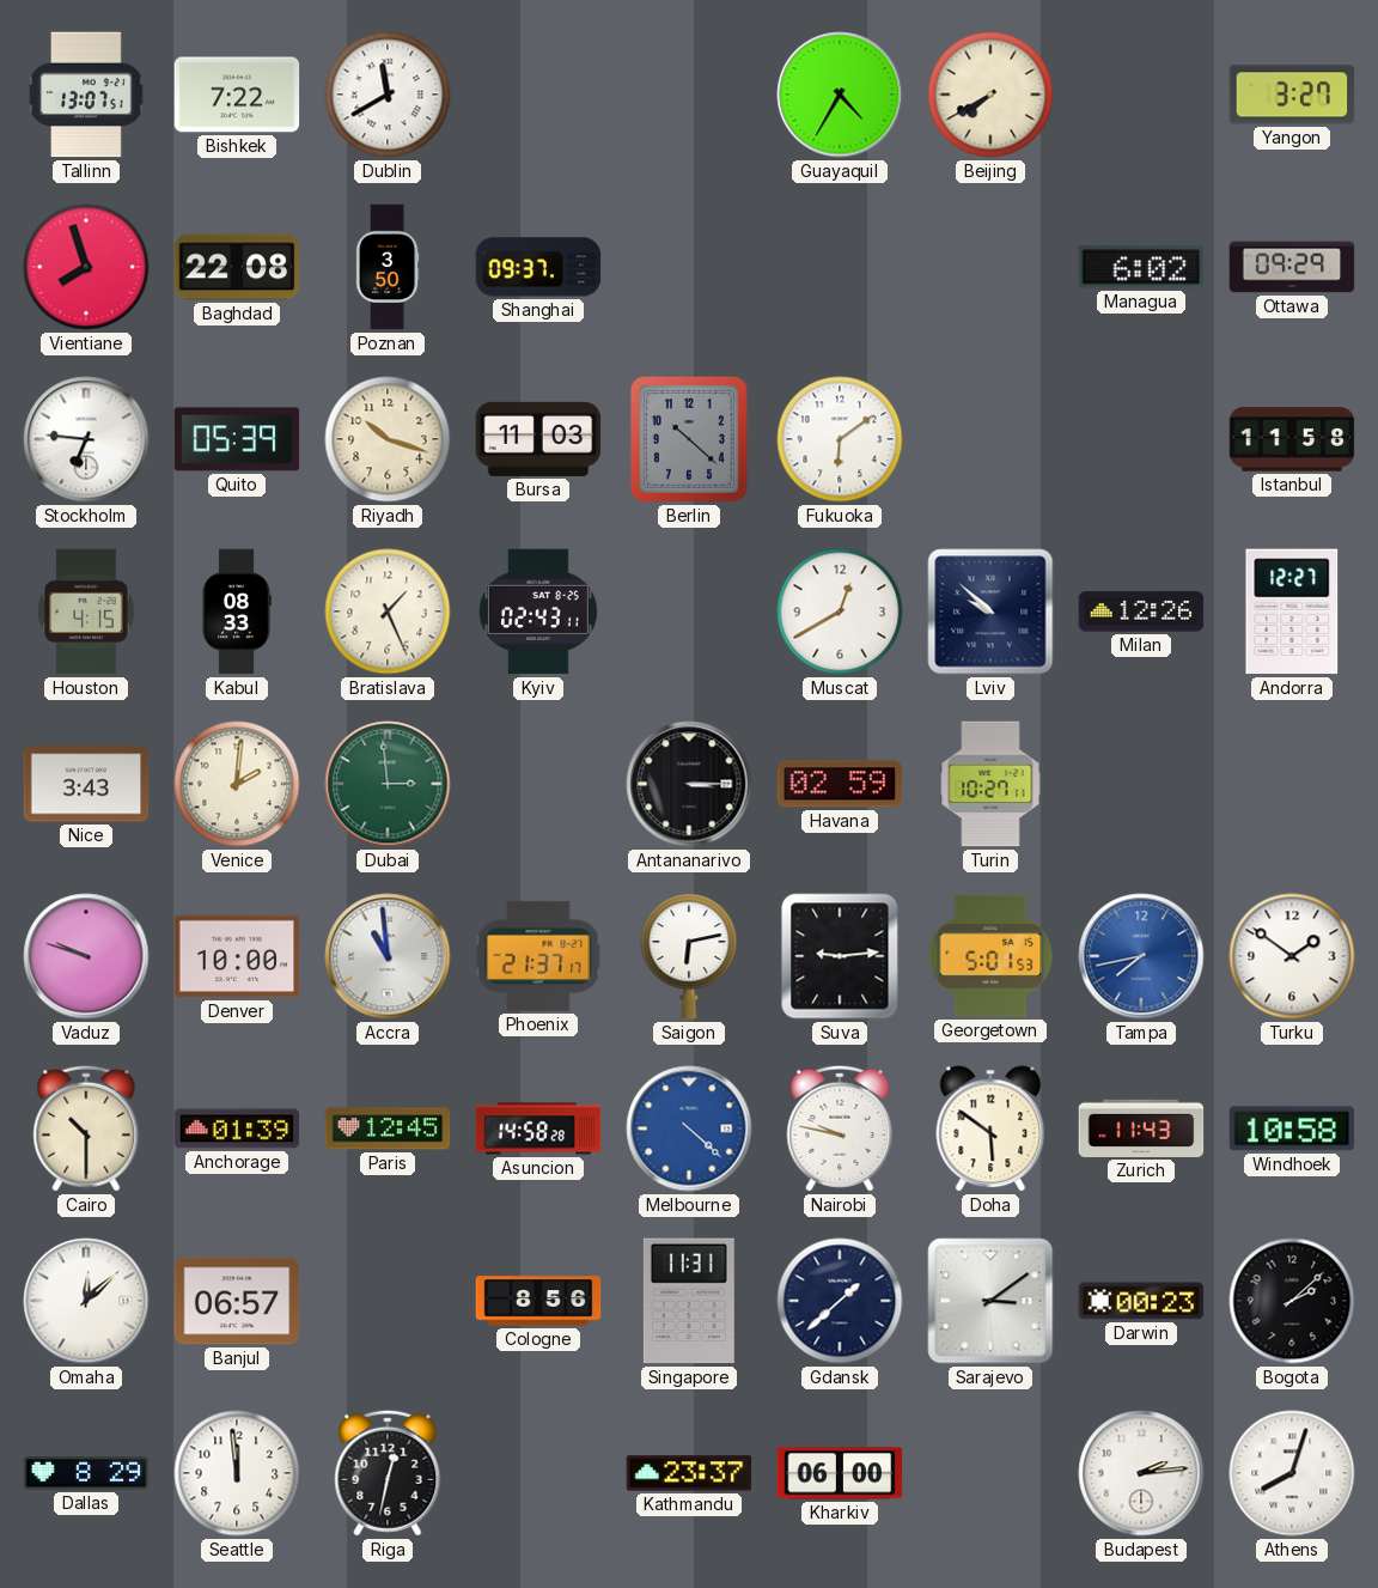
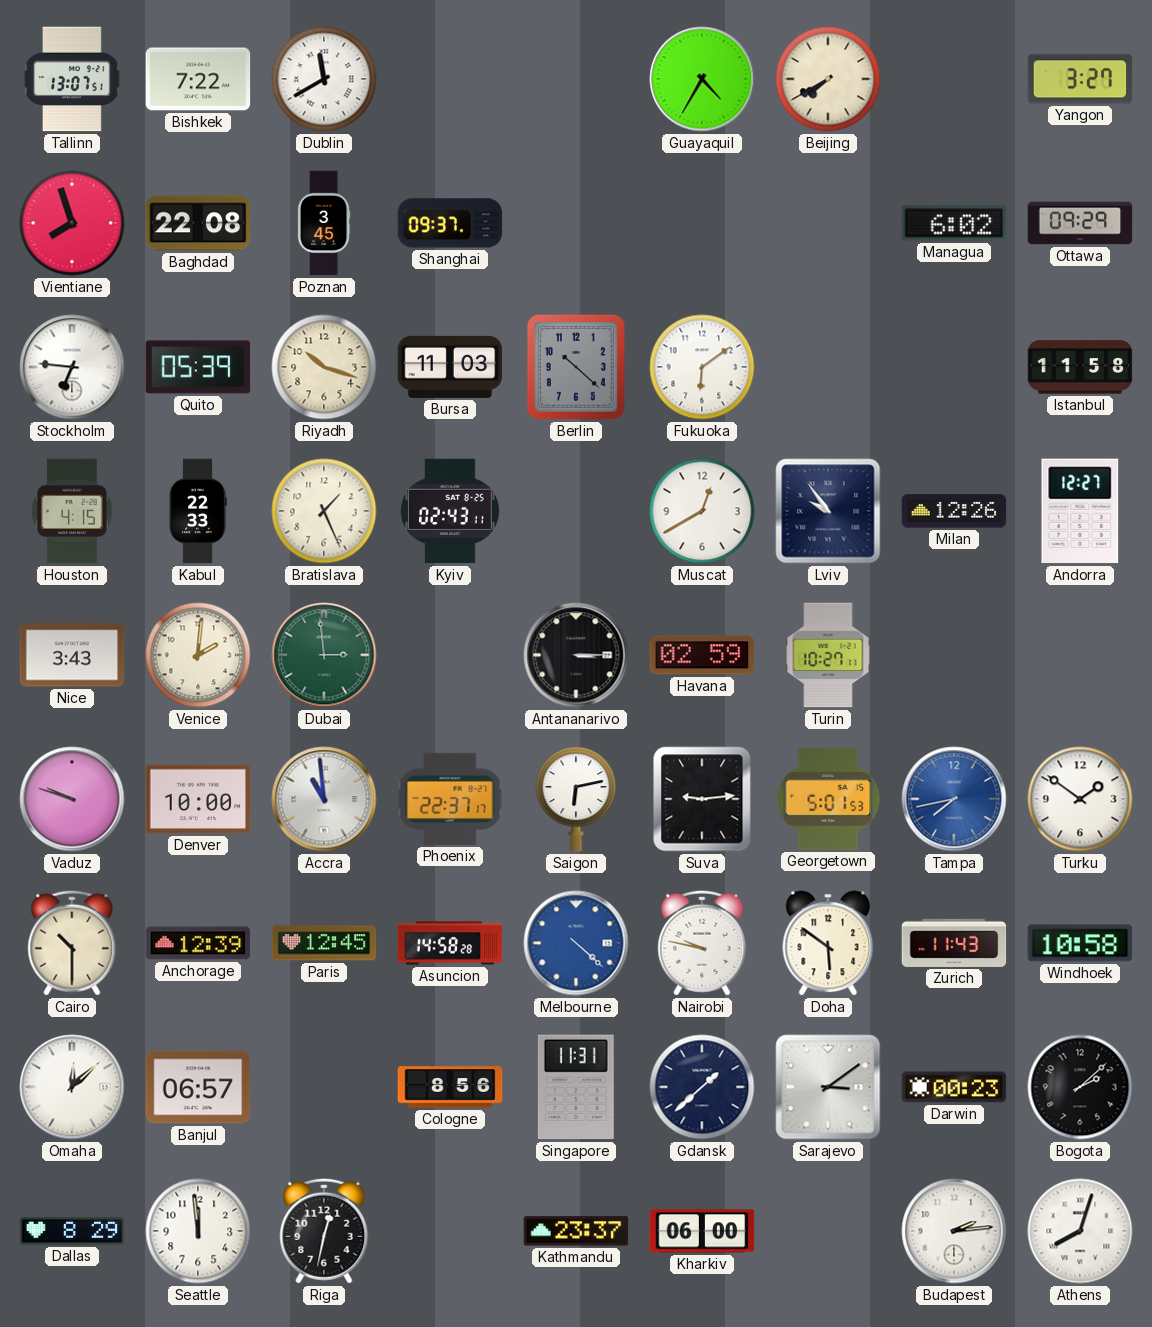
Poznan: 3:50 -> 3:45
Kabul: 08:33 -> 22:33
Lviv: 9:52 -> 9:54
Phoenix: 21:37 -> 22:37
Anchorage: 01:39 -> 12:39
